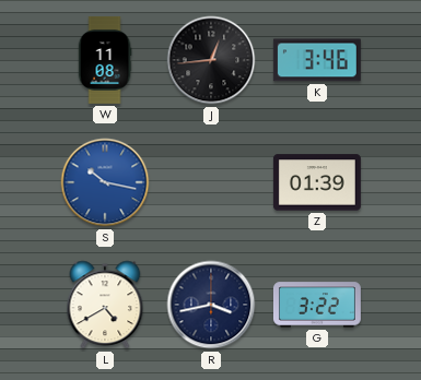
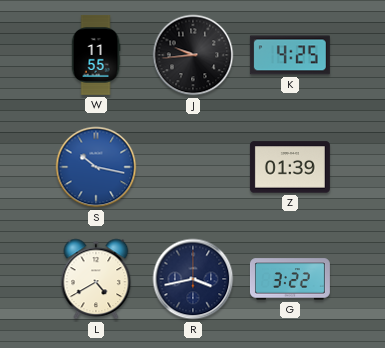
W: 11:08 -> 11:55
J: 12:44 -> 9:44
K: 3:46 -> 4:25
